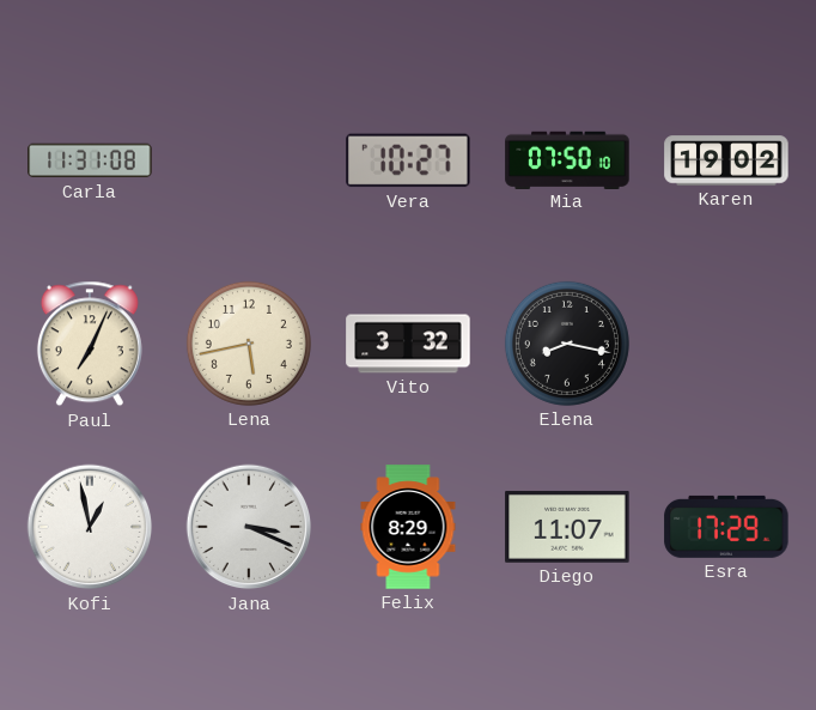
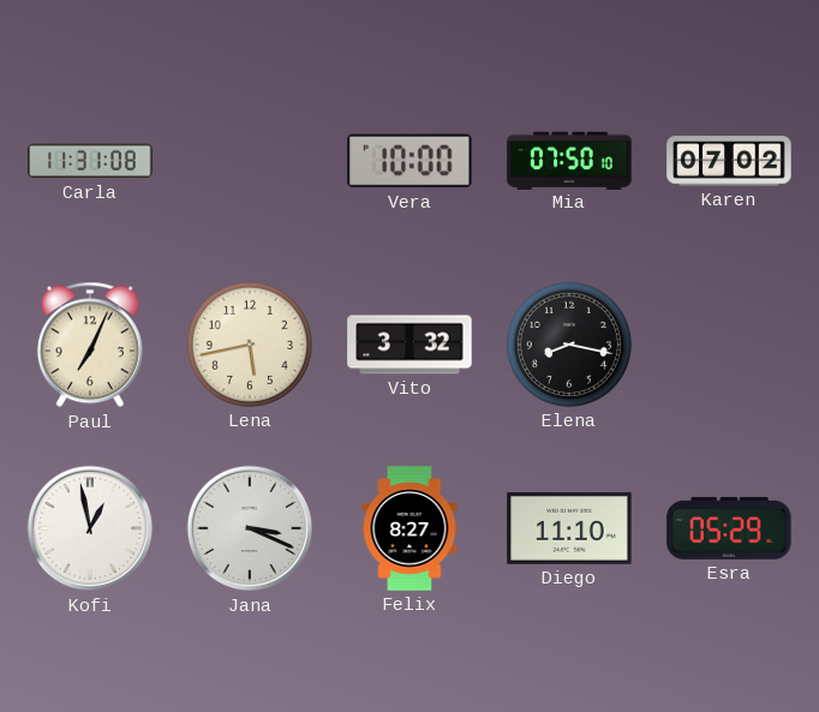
Vera: 10:27 -> 10:00
Karen: 19:02 -> 07:02
Felix: 8:29 -> 8:27
Diego: 11:07 -> 11:10
Esra: 17:29 -> 05:29
